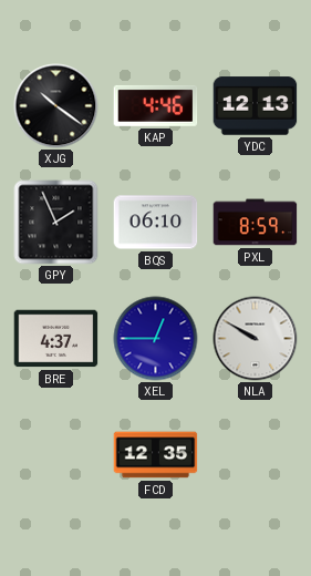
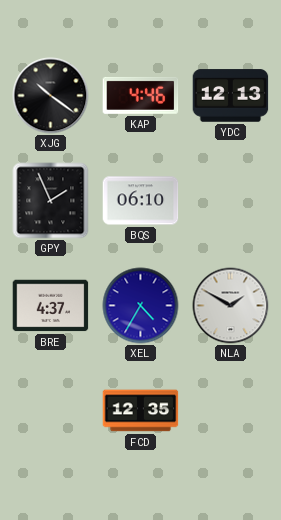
PXL: 8:59 -> none
XEL: 12:45 -> 4:35
NLA: 9:50 -> 1:50
